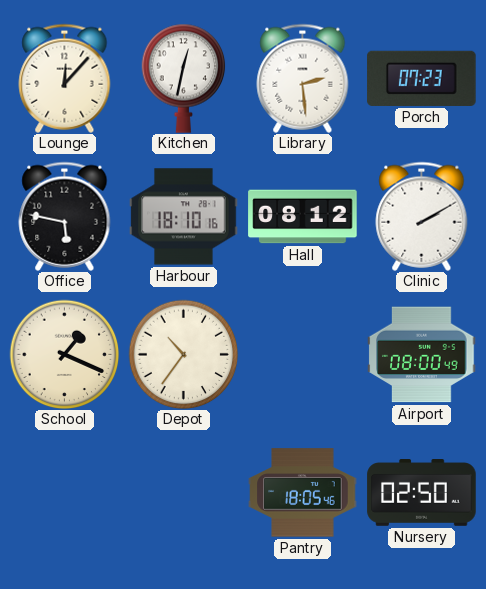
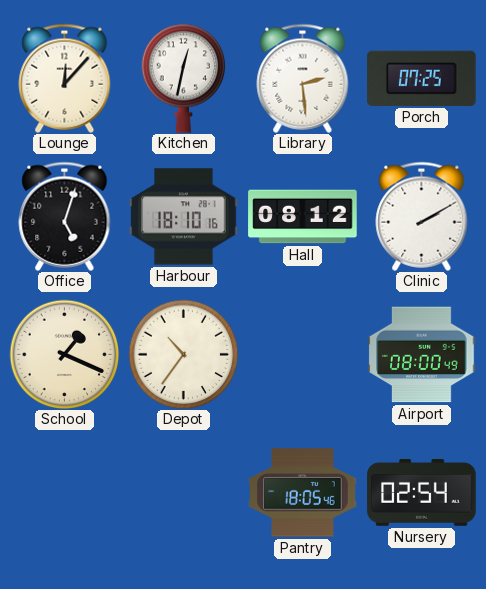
Porch: 07:23 -> 07:25
Office: 5:47 -> 5:03
Nursery: 02:50 -> 02:54
